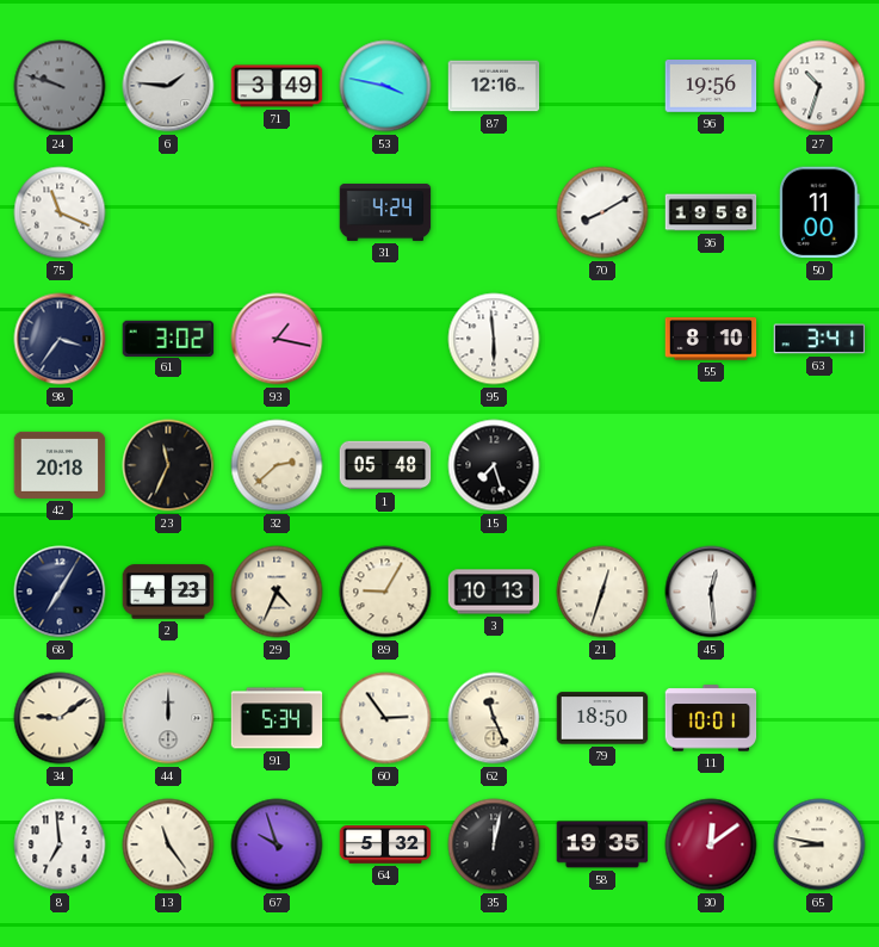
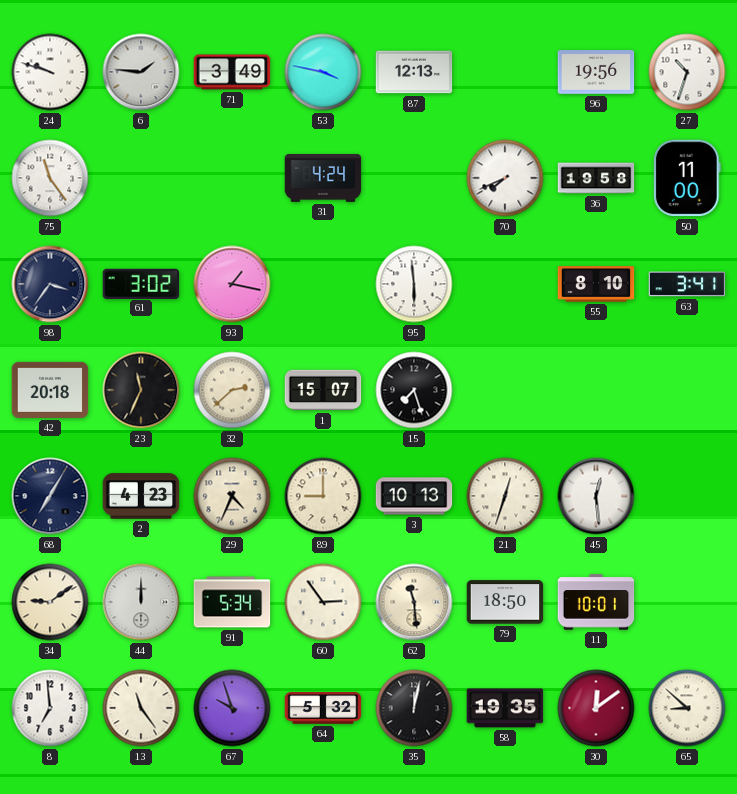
24 dial: grey -> white
87: 12:16 -> 12:13
75: 11:19 -> 11:24
70: 8:10 -> 7:41
1: 05:48 -> 15:07
89: 9:05 -> 9:00
62: 11:26 -> 11:29
65: 8:47 -> 8:52
